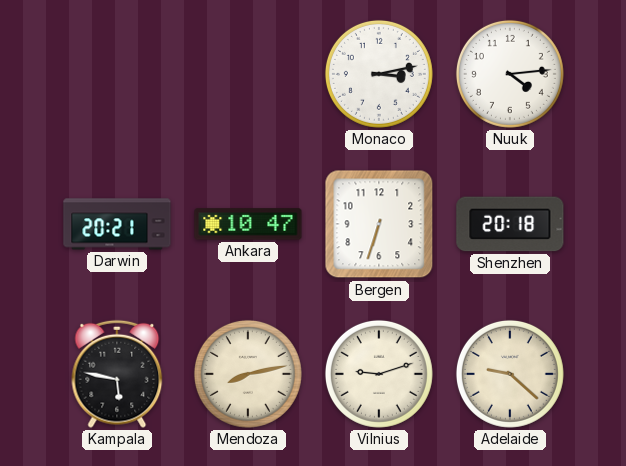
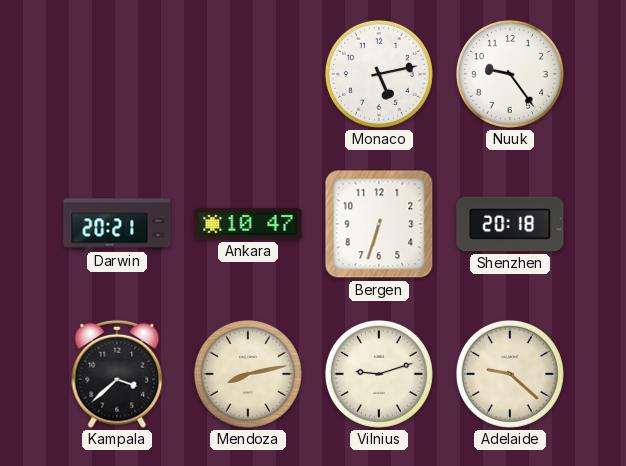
Monaco: 3:13 -> 5:13
Nuuk: 4:14 -> 9:24
Kampala: 5:47 -> 3:38
